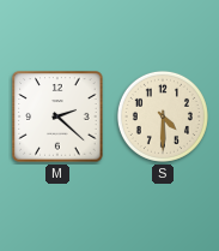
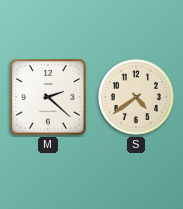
S: 4:30 -> 4:39
